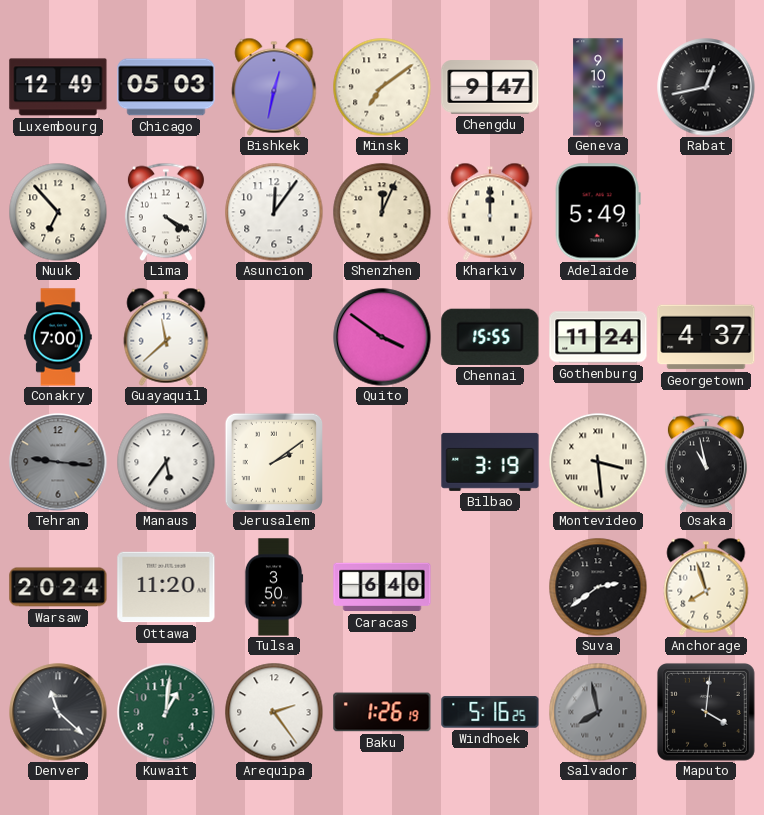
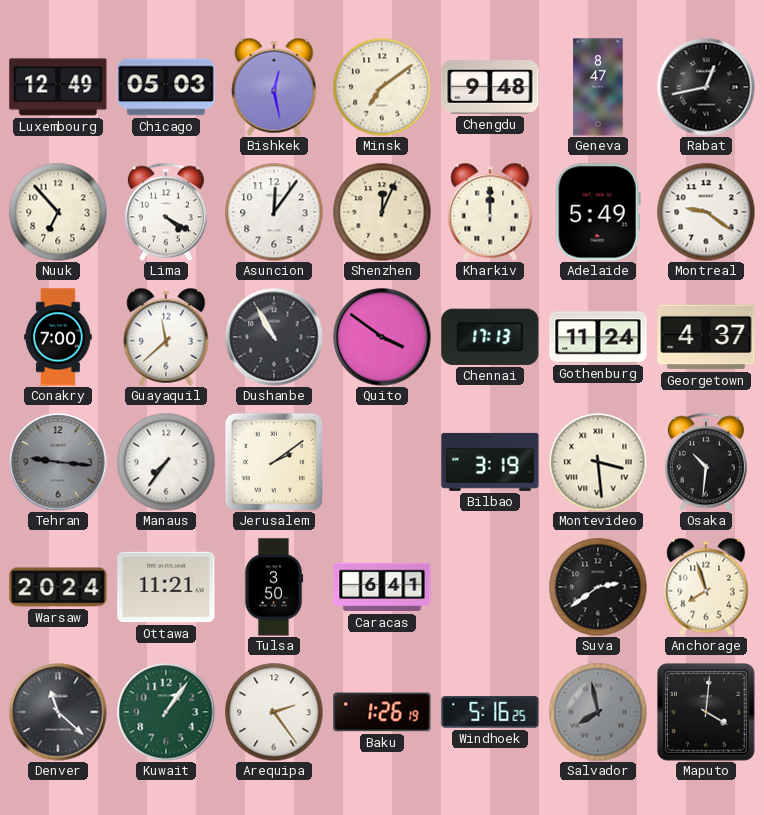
Bishkek: 12:32 -> 12:28
Chengdu: 9:47 -> 9:48
Geneva: 9:10 -> 8:47
Montreal: none -> 9:21
Dushanbe: none -> 10:55
Chennai: 15:55 -> 17:13
Manaus: 5:36 -> 7:36
Osaka: 10:58 -> 10:31
Ottawa: 11:20 -> 11:21
Caracas: 6:40 -> 6:41
Kuwait: 1:01 -> 1:06
